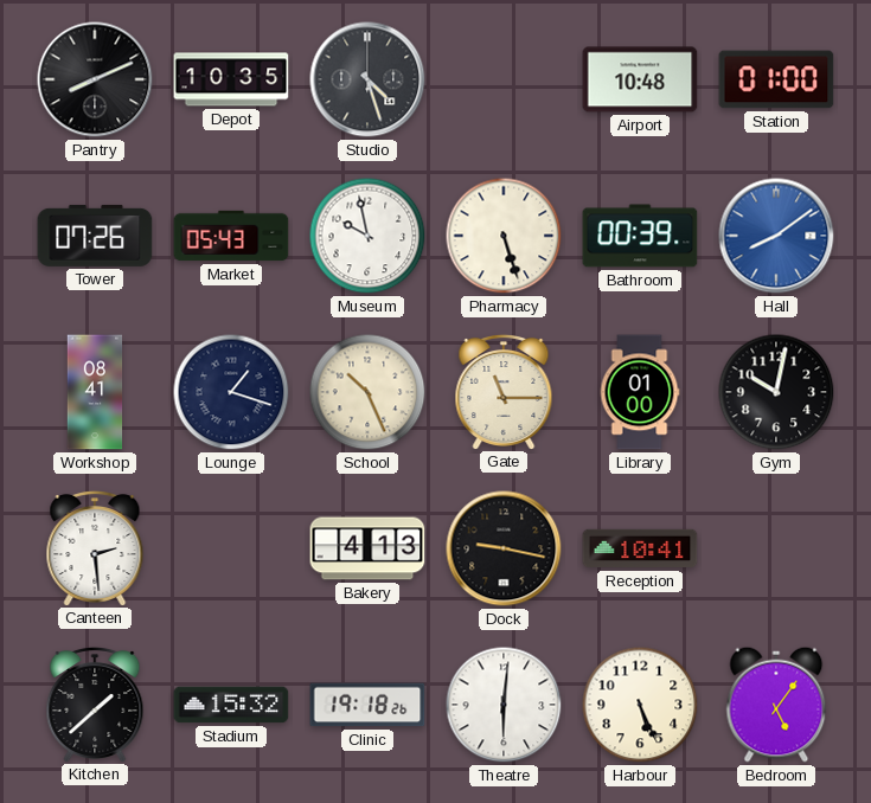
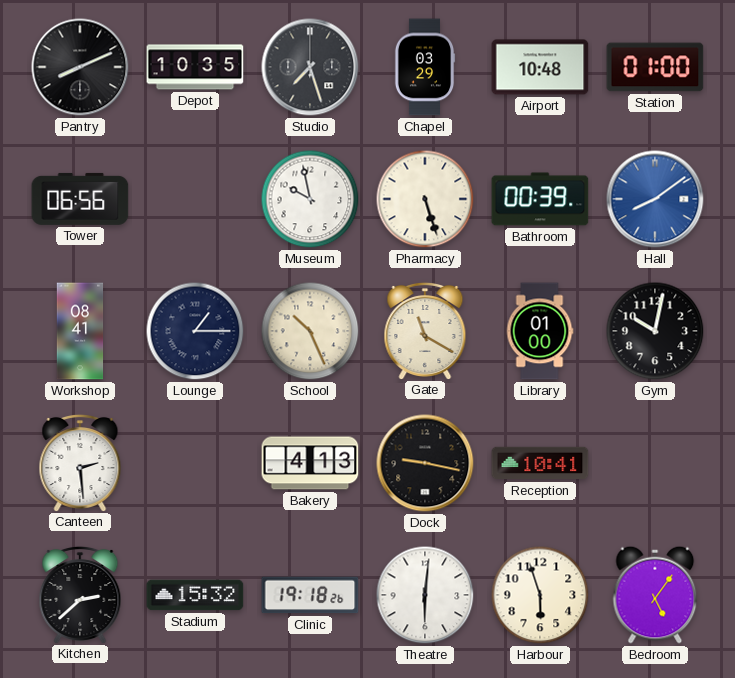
Studio: 4:27 -> 7:27
Chapel: none -> 03:29
Tower: 07:26 -> 06:56
Market: 05:43 -> none
Lounge: 1:18 -> 1:15
Gate: 11:15 -> 11:20
Kitchen: 1:38 -> 2:38
Harbour: 5:26 -> 5:57
